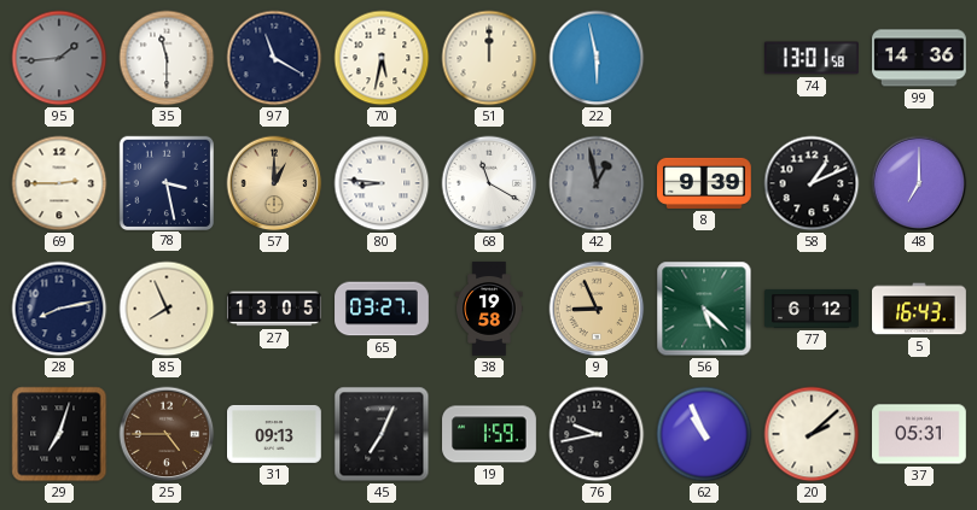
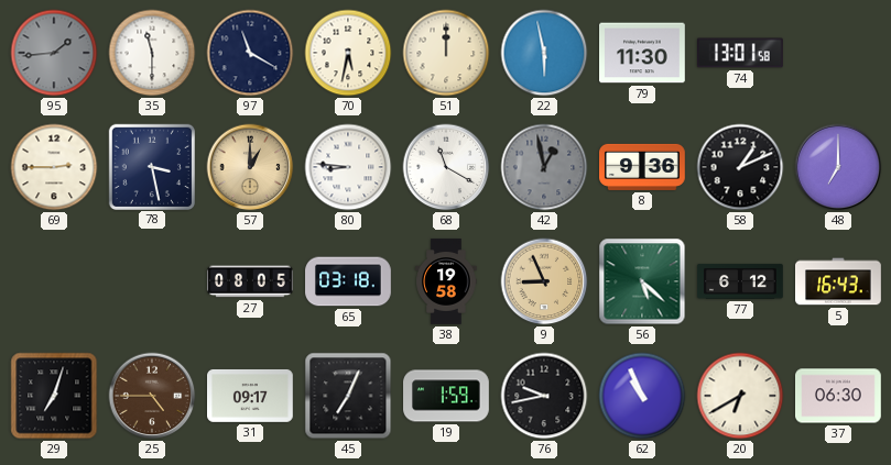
79: none -> 11:30
99: 14:36 -> none
8: 9:39 -> 9:36
28: 8:13 -> none
85: 7:56 -> none
27: 13:05 -> 08:05
65: 03:27 -> 03:18
31: 09:13 -> 09:17
20: 2:08 -> 6:40
37: 05:31 -> 06:30
